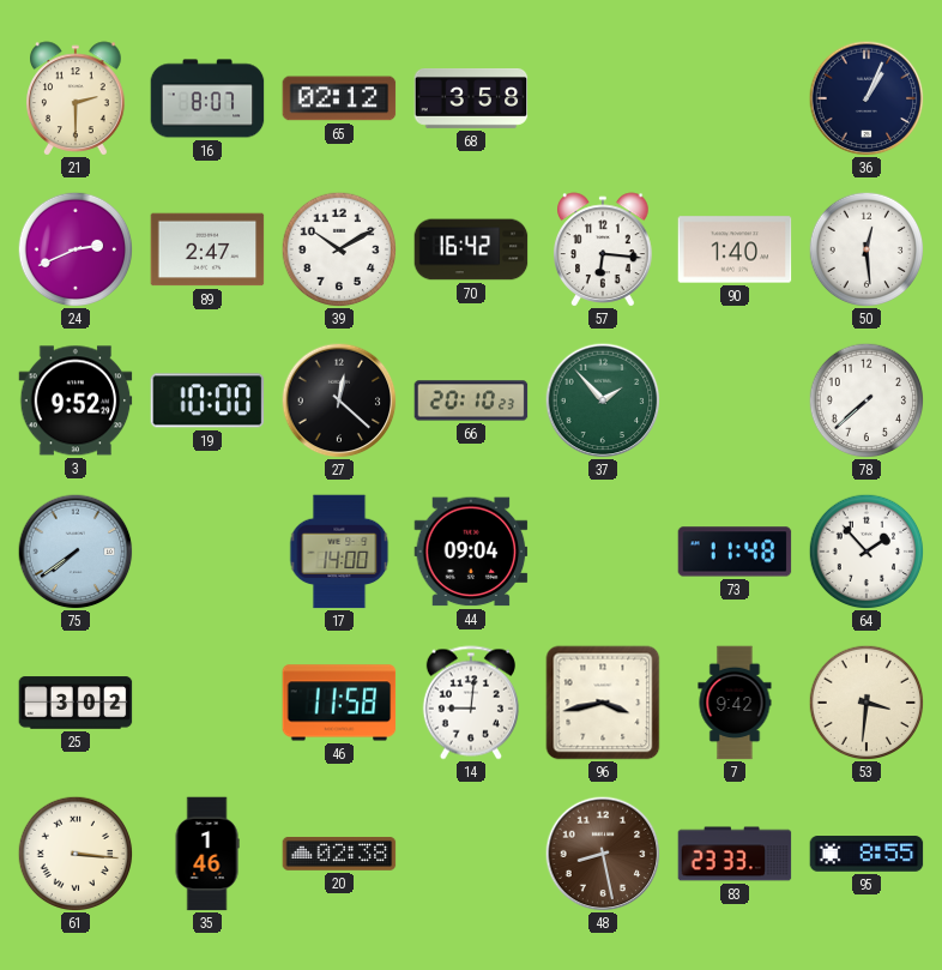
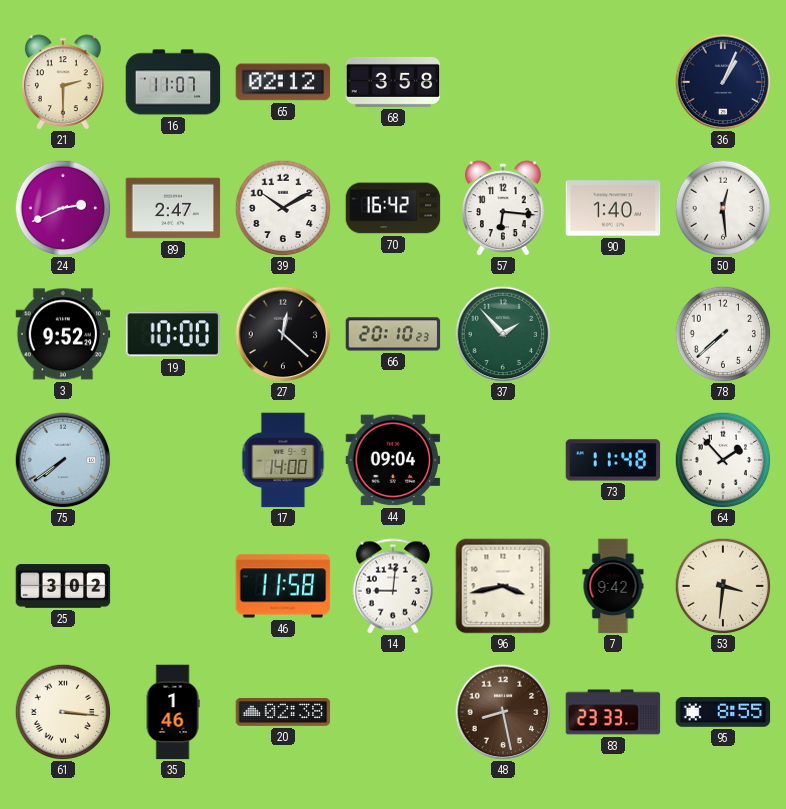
16: 8:07 -> 11:07
